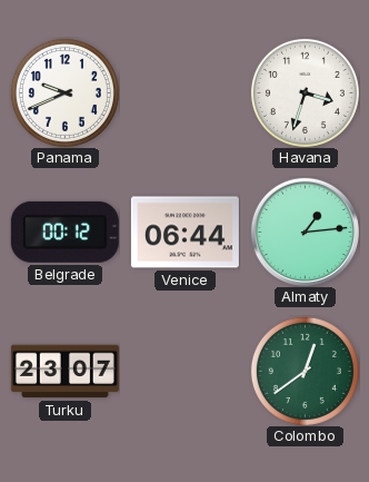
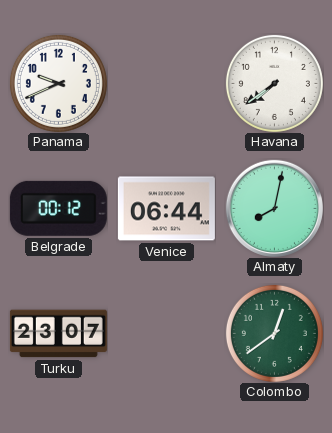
Havana: 3:33 -> 7:39
Almaty: 1:14 -> 8:02
